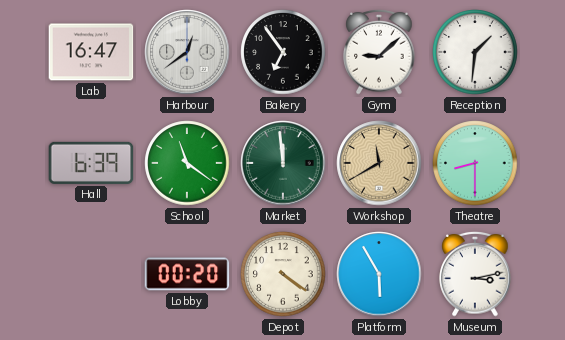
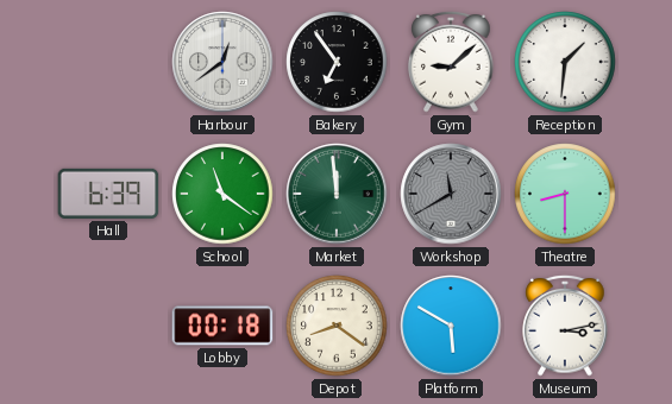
Lab: 16:47 -> none
Workshop dial: champagne -> grey
Lobby: 00:20 -> 00:18
Depot: 4:21 -> 8:21
Platform: 5:55 -> 5:50
